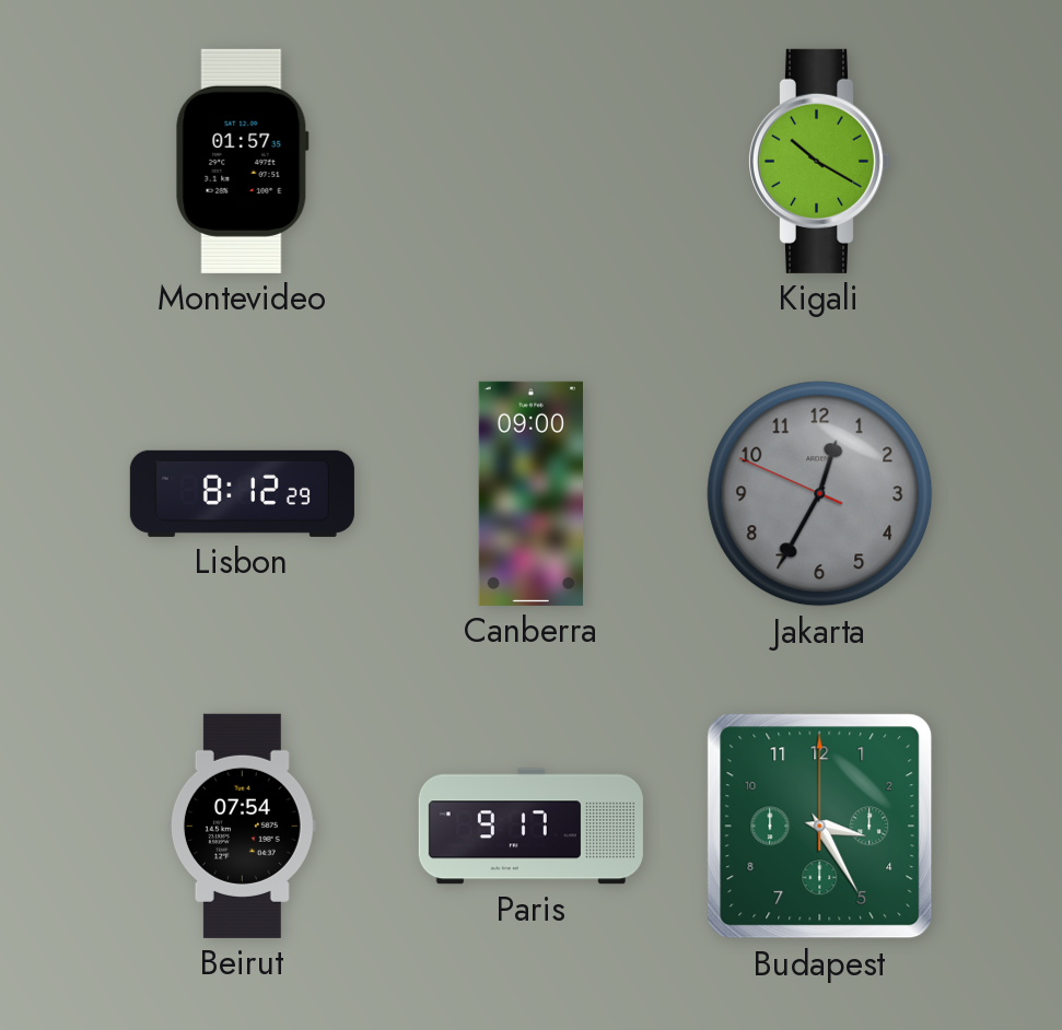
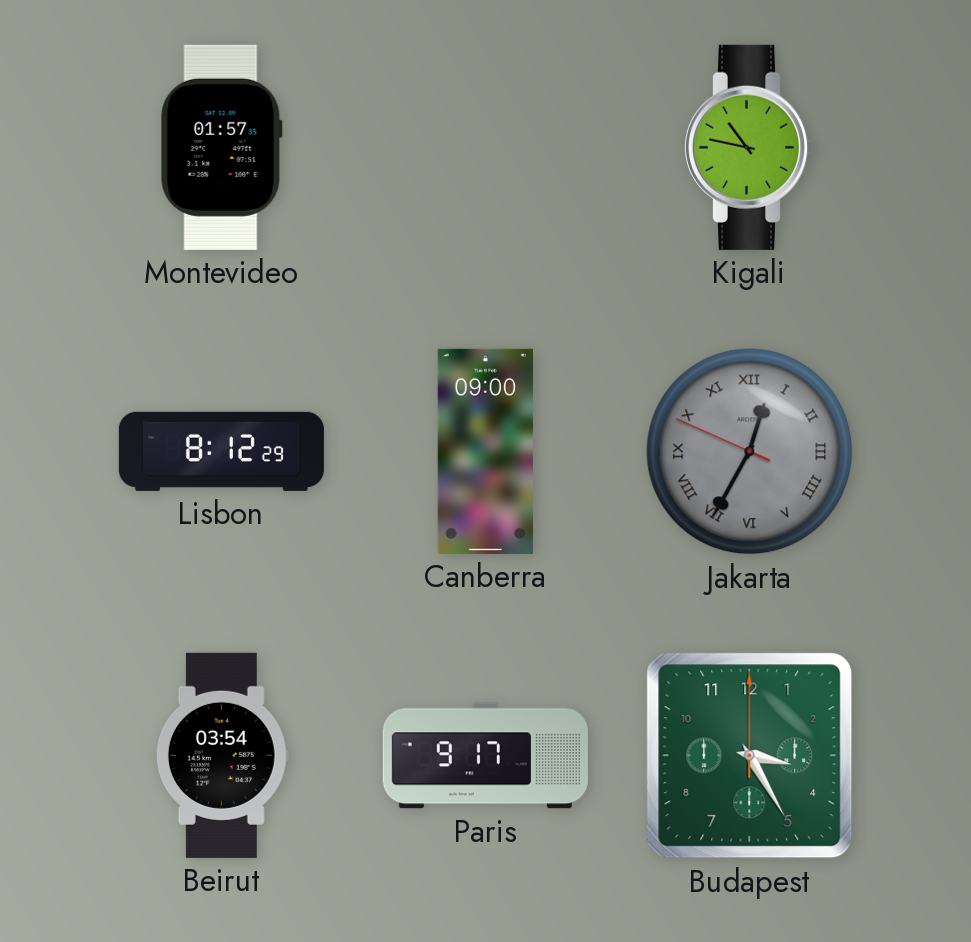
Kigali: 10:20 -> 10:47
Jakarta numerals: Arabic -> Roman
Beirut: 07:54 -> 03:54
